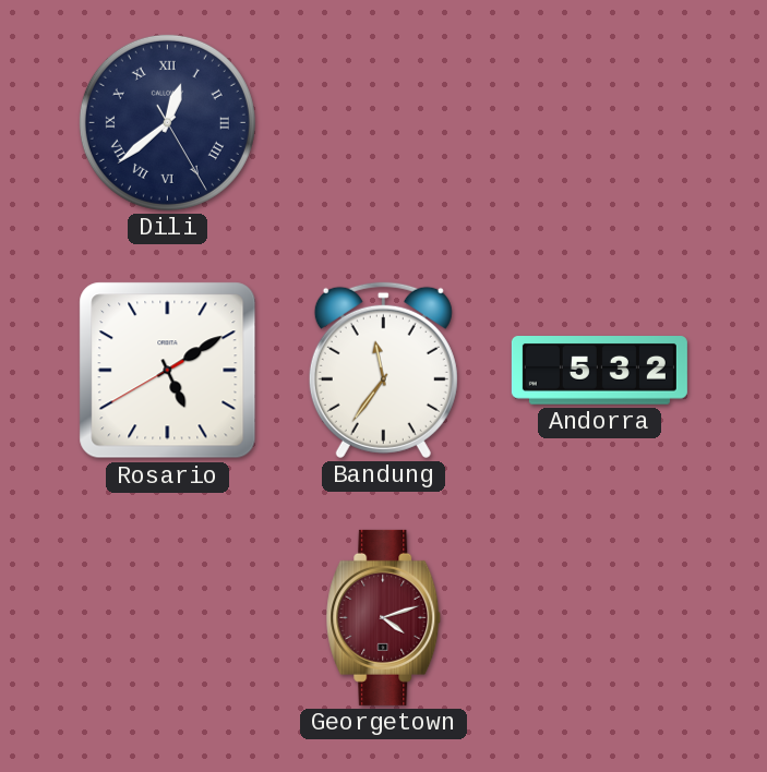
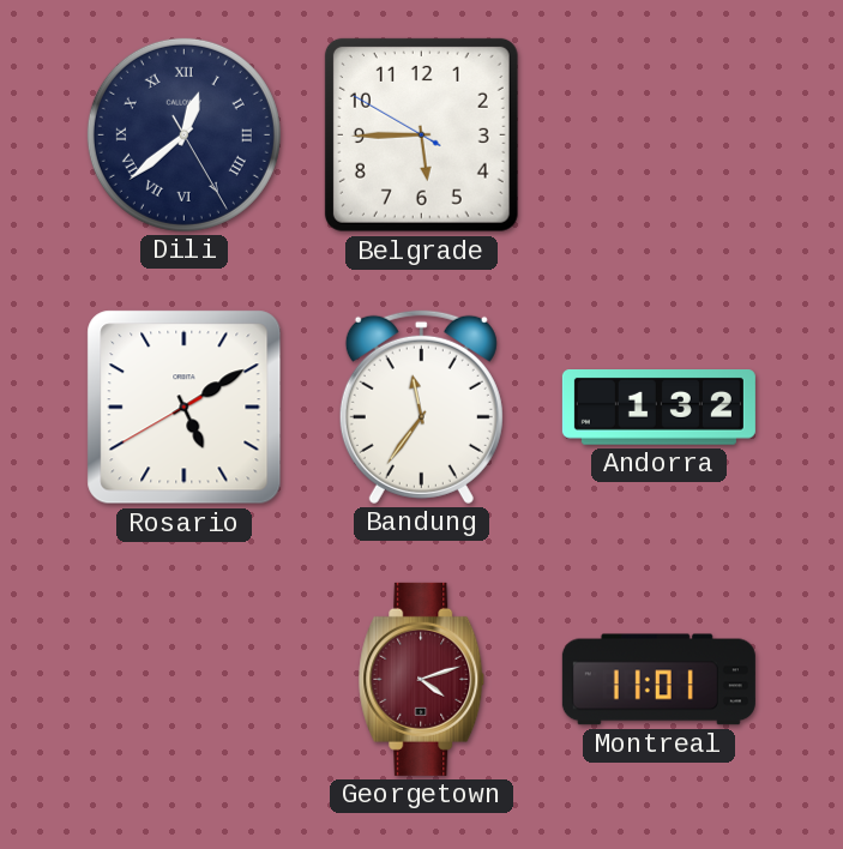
Belgrade: none -> 5:44
Andorra: 5:32 -> 1:32
Montreal: none -> 11:01
